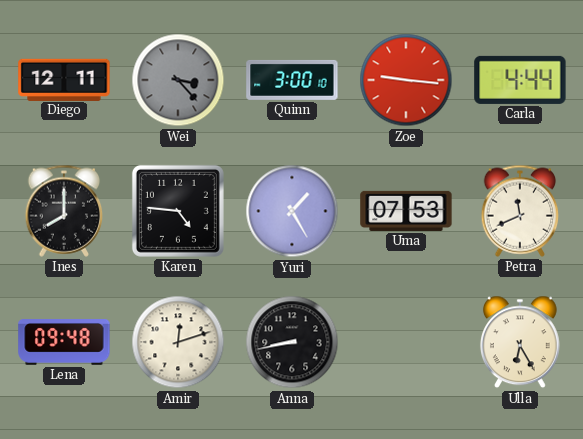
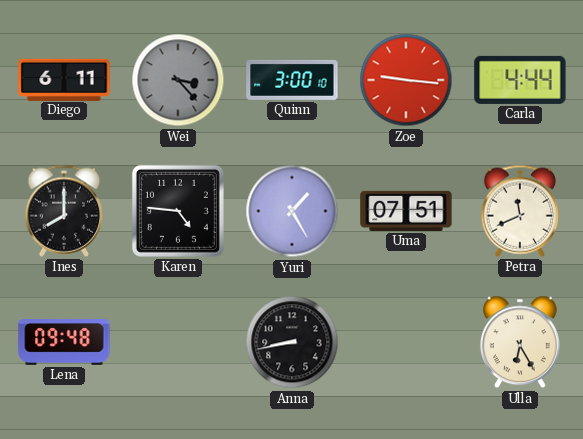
Diego: 12:11 -> 6:11
Uma: 07:53 -> 07:51
Amir: 12:12 -> none
